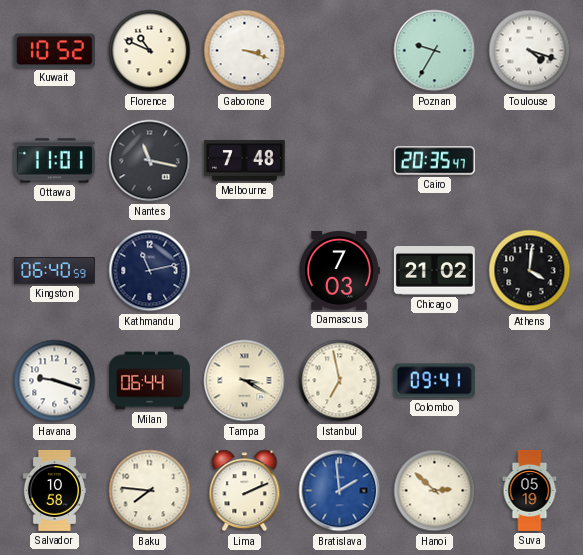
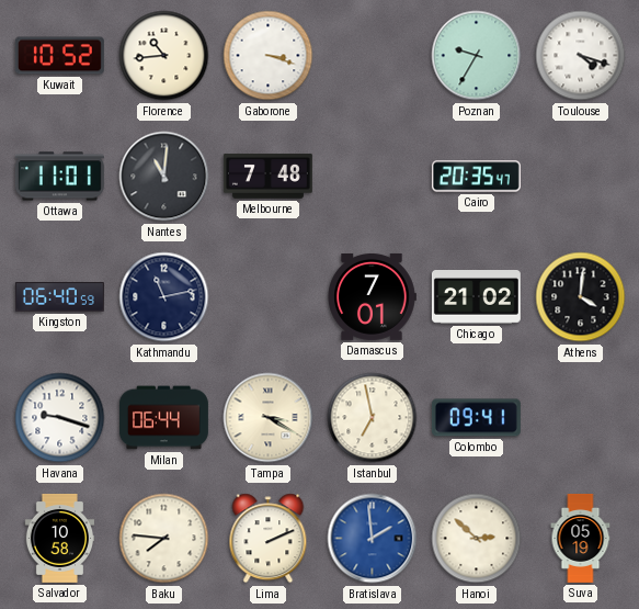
Florence: 10:49 -> 10:44
Nantes: 11:17 -> 11:01
Damascus: 7:03 -> 7:01
